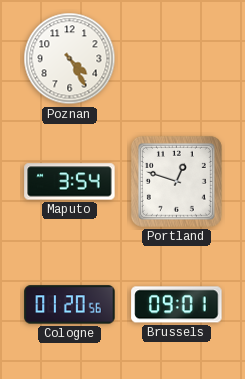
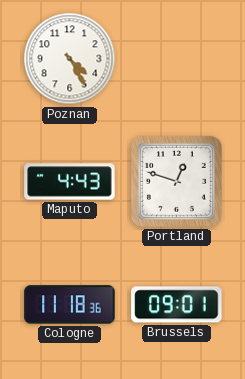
Maputo: 3:54 -> 4:43
Cologne: 01:20 -> 11:18
